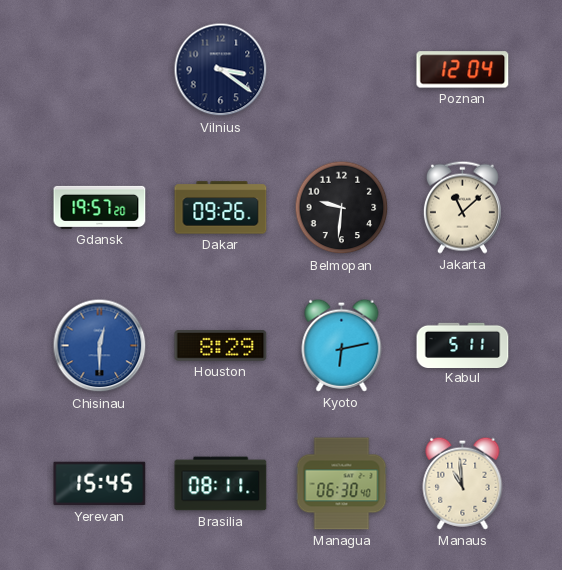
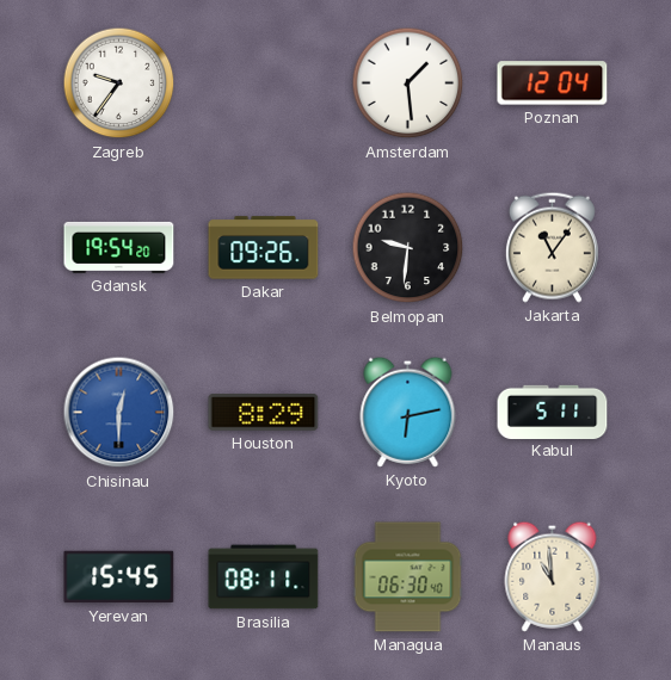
Zagreb: none -> 9:36
Vilnius: 3:21 -> none
Amsterdam: none -> 1:29
Gdansk: 19:57 -> 19:54
Jakarta: 11:08 -> 11:06
